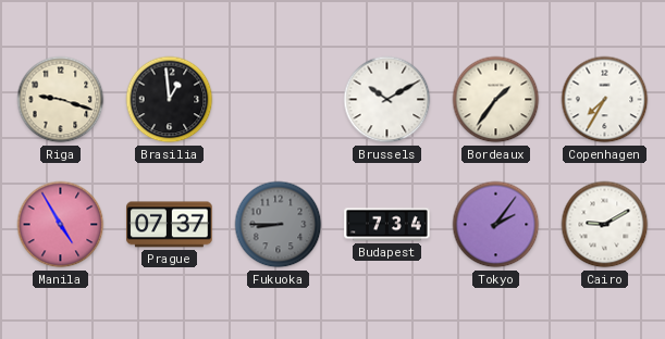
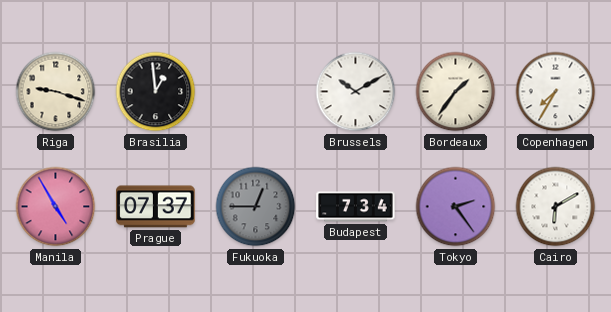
Fukuoka: 8:45 -> 12:45
Tokyo: 2:06 -> 2:24
Cairo: 9:10 -> 6:10
